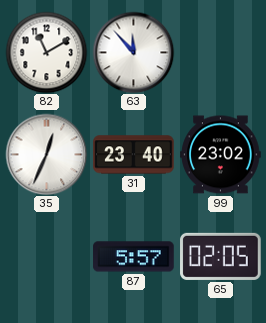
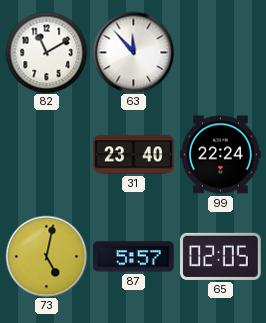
35: 12:34 -> none
99: 23:02 -> 22:24
73: none -> 5:02
